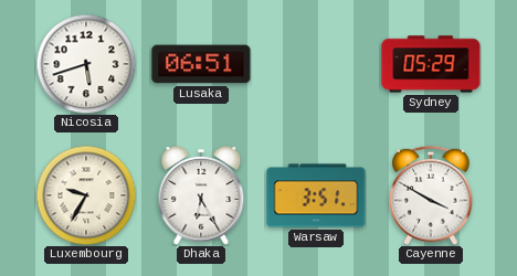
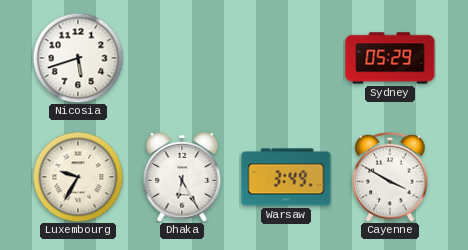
Lusaka: 06:51 -> none
Warsaw: 3:51 -> 3:49
